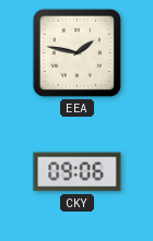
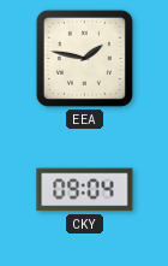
CKY: 09:06 -> 09:04
